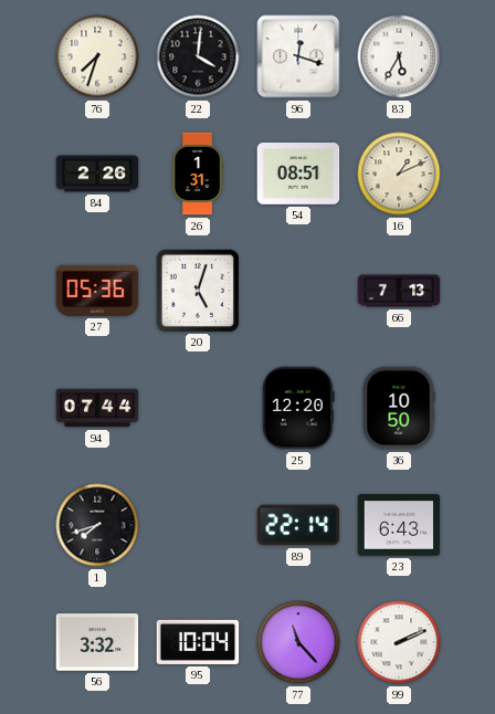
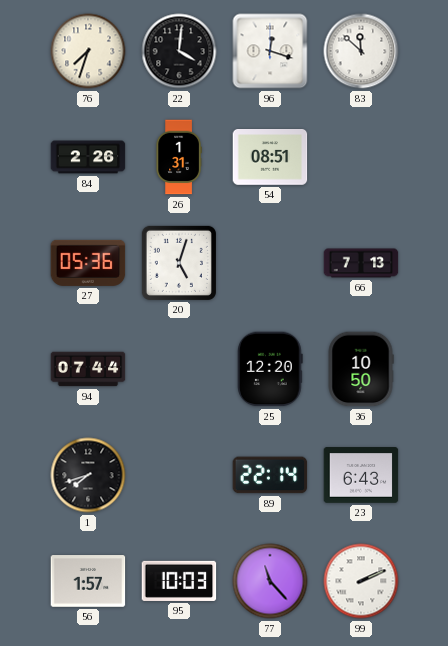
83: 5:35 -> 11:52
16: 1:11 -> none
56: 3:32 -> 1:57
95: 10:04 -> 10:03
